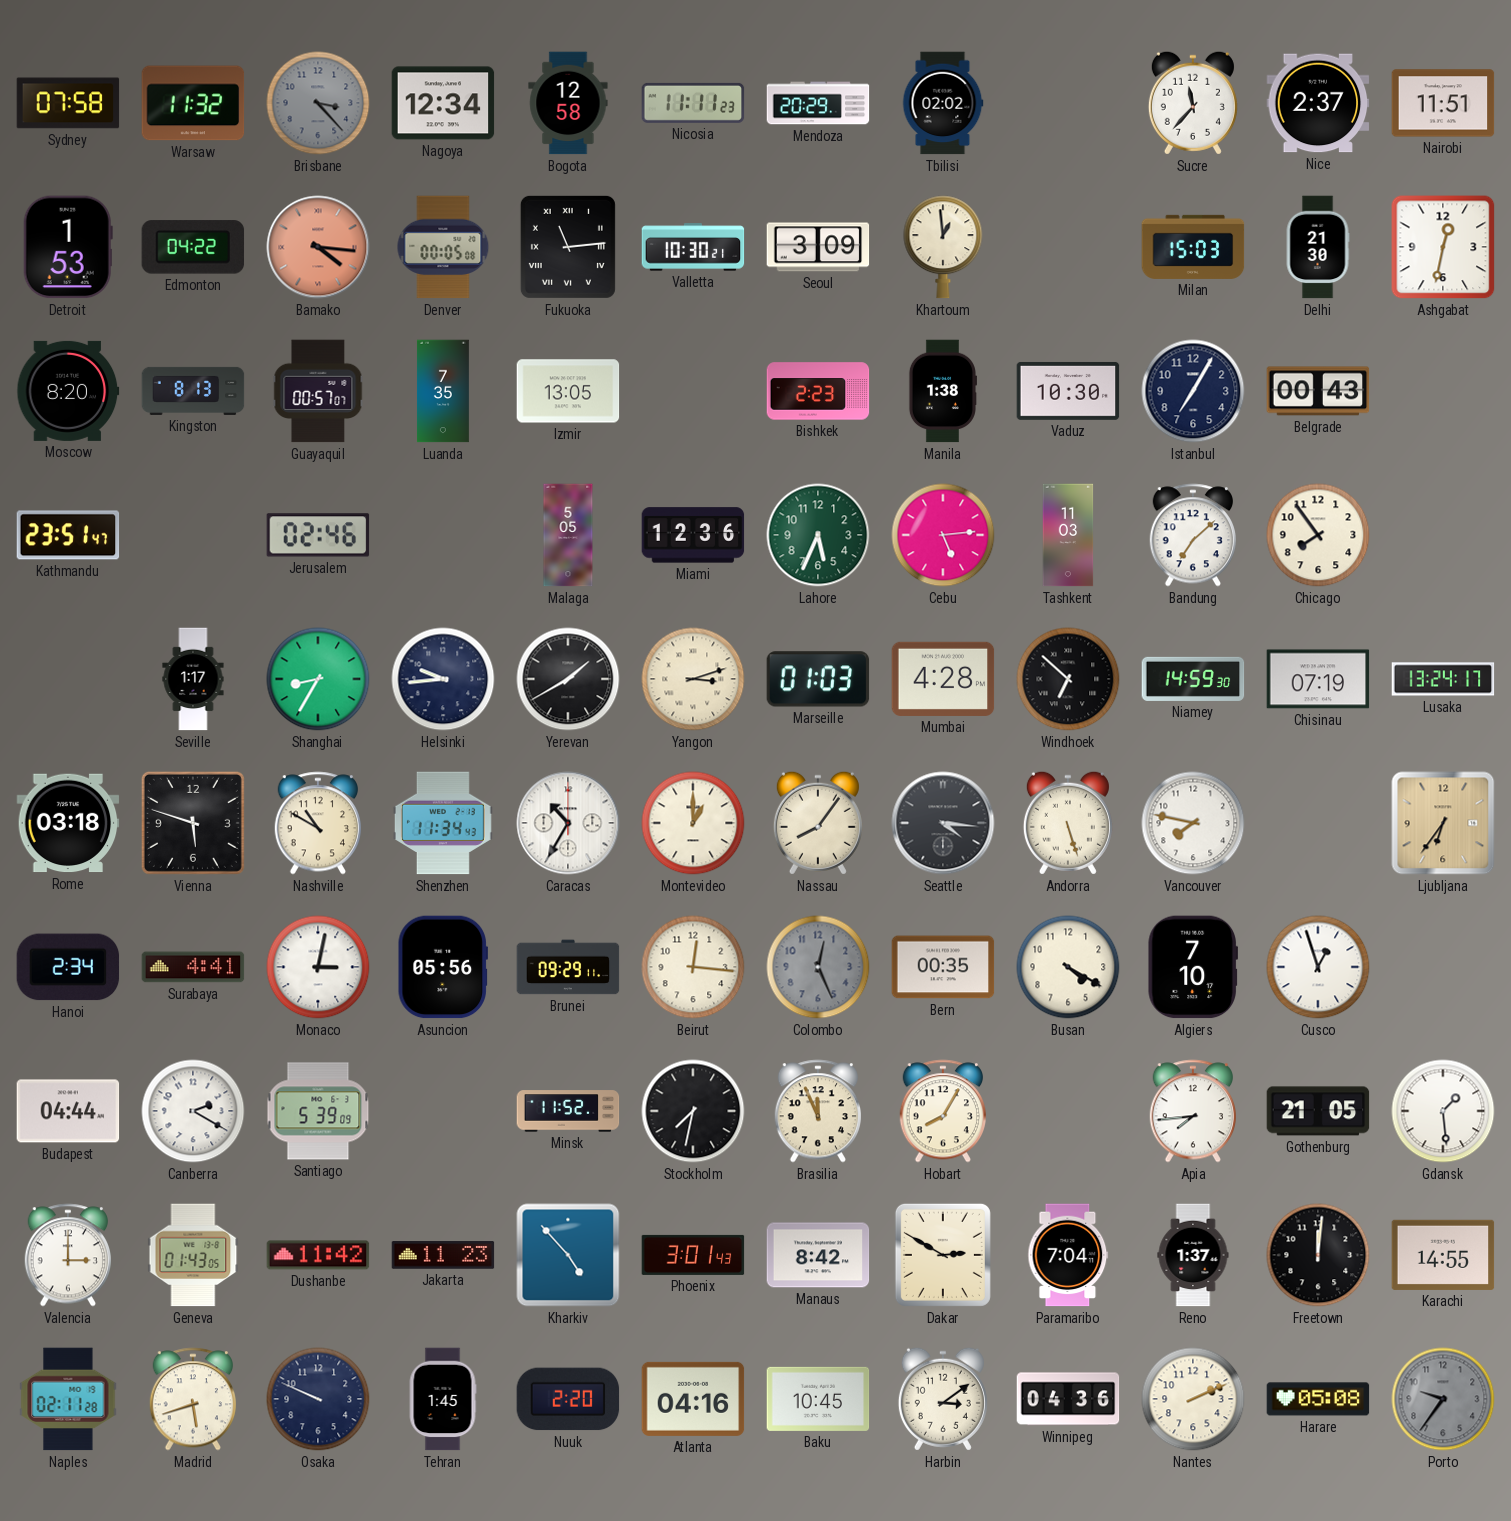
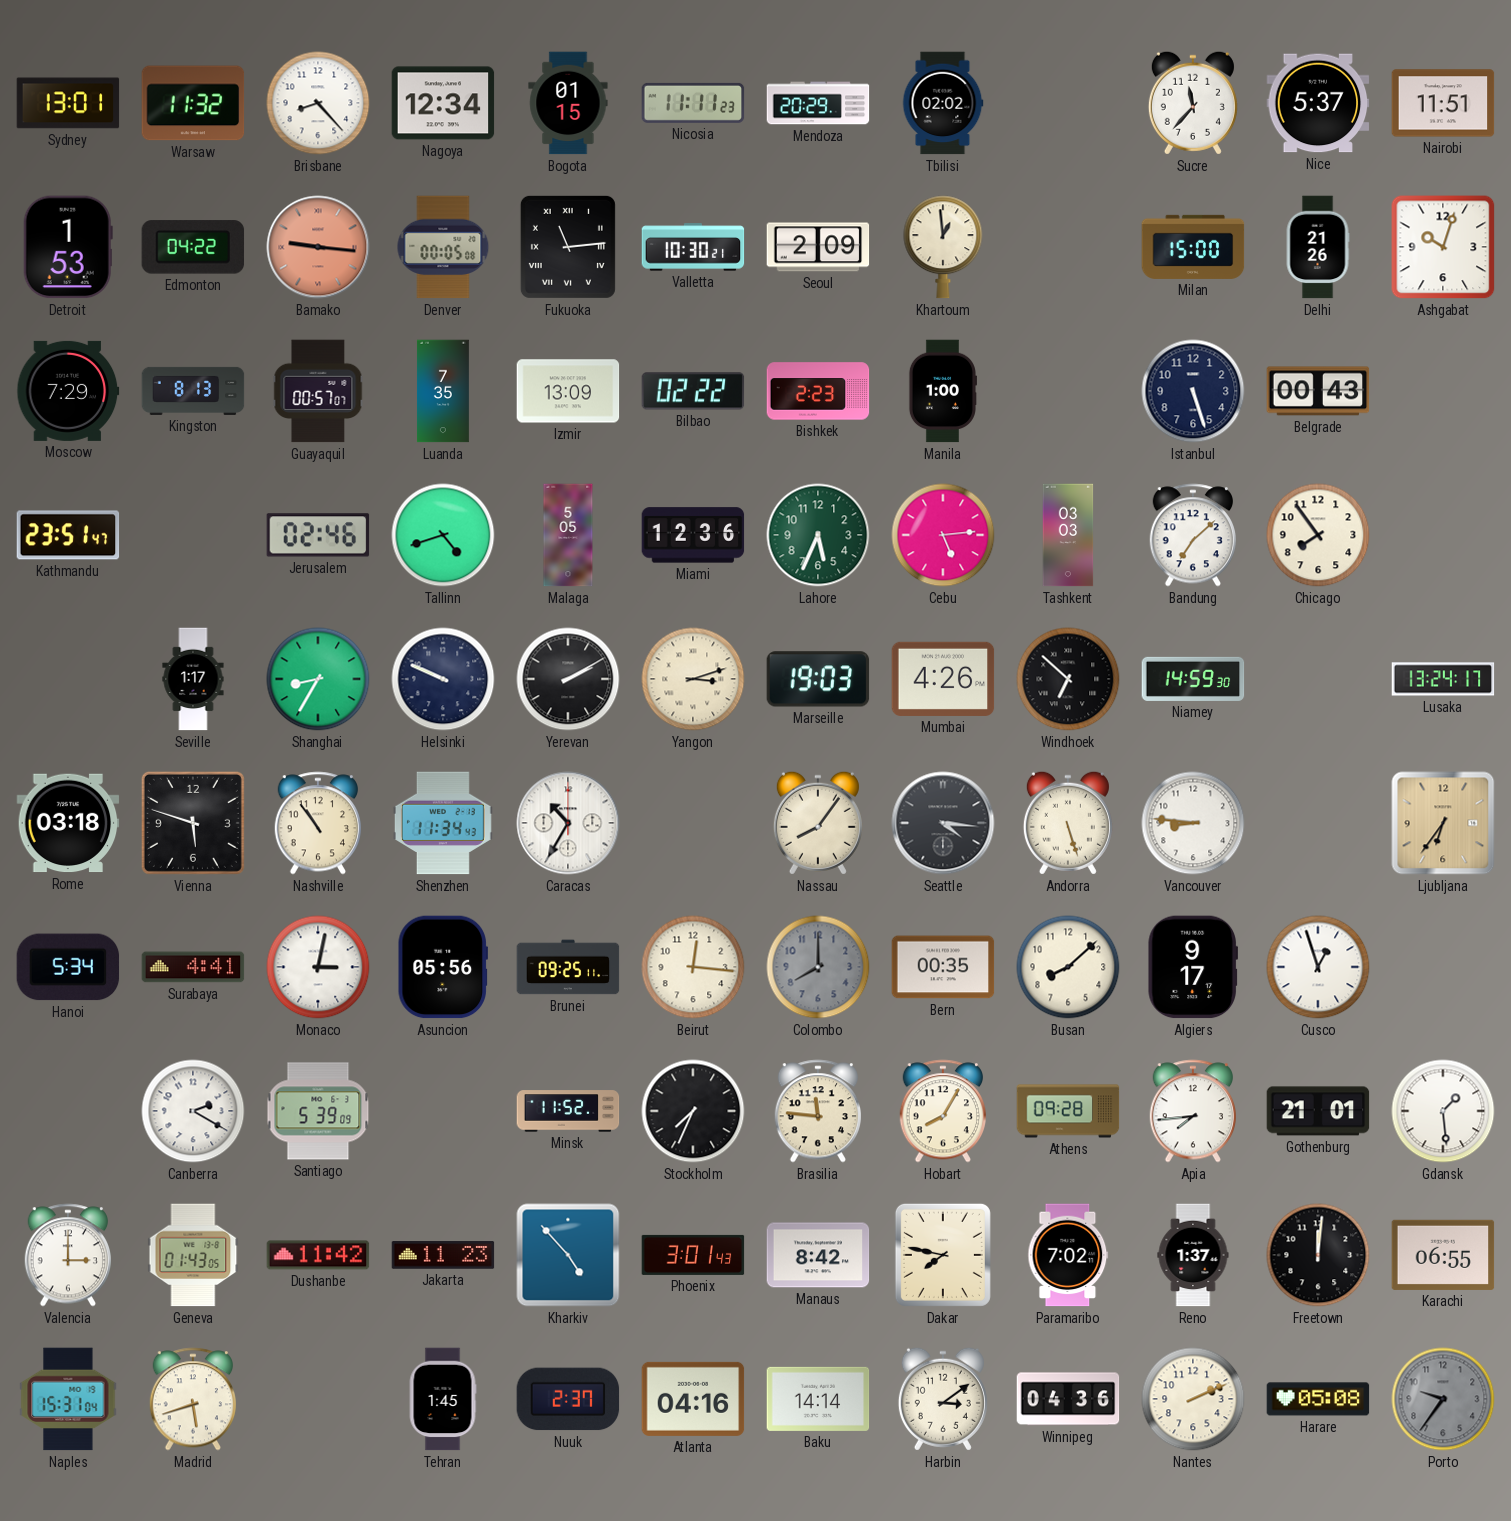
Sydney: 07:58 -> 13:01
Brisbane: 3:23 -> 8:23
Brisbane dial: grey -> white
Bogota: 12:58 -> 01:15
Nice: 2:37 -> 5:37
Bamako: 4:16 -> 9:16
Seoul: 3:09 -> 2:09
Milan: 15:03 -> 15:00
Delhi: 21:30 -> 21:26
Ashgabat: 12:32 -> 10:03
Moscow: 8:20 -> 7:29
Izmir: 13:05 -> 13:09
Bilbao: none -> 02:22
Manila: 1:38 -> 1:00
Vaduz: 10:30 -> none
Istanbul: 7:05 -> 5:27
Tallinn: none -> 4:42
Tashkent: 11:03 -> 03:03
Helsinki: 9:44 -> 9:49
Yerevan: 1:40 -> 2:10
Marseille: 01:03 -> 19:03
Mumbai: 4:28 -> 4:26
Chisinau: 07:19 -> none
Nashville: 10:50 -> 10:54
Montevideo: 1:00 -> none
Vancouver: 7:47 -> 8:46
Hanoi: 2:34 -> 5:34
Brunei: 09:29 -> 09:25
Colombo: 12:26 -> 8:00
Busan: 4:20 -> 8:08
Algiers: 7:10 -> 9:17
Budapest: 04:44 -> none
Stockholm: 7:32 -> 7:34
Brasilia: 11:56 -> 11:46
Athens: none -> 09:28
Gothenburg: 21:05 -> 21:01
Dakar: 2:50 -> 7:47
Paramaribo: 7:04 -> 7:02
Karachi: 14:55 -> 06:55
Naples: 02:11 -> 15:31
Osaka: 9:49 -> none
Nuuk: 2:20 -> 2:37
Baku: 10:45 -> 14:14
